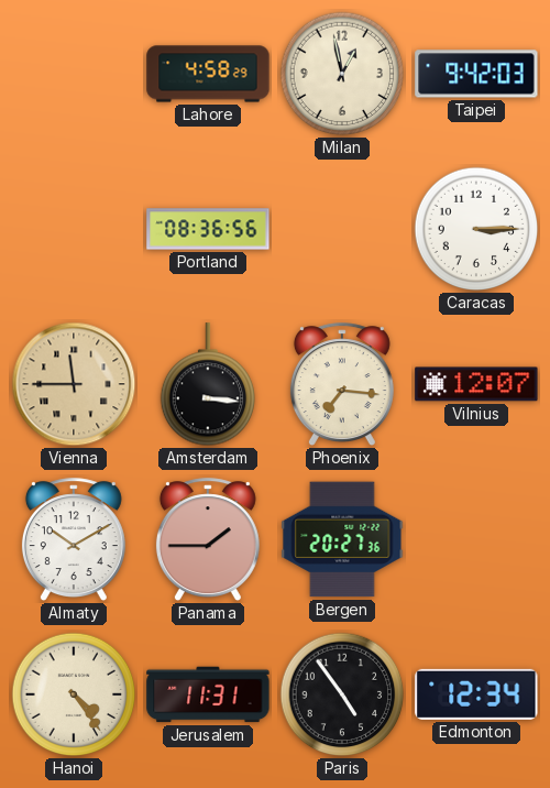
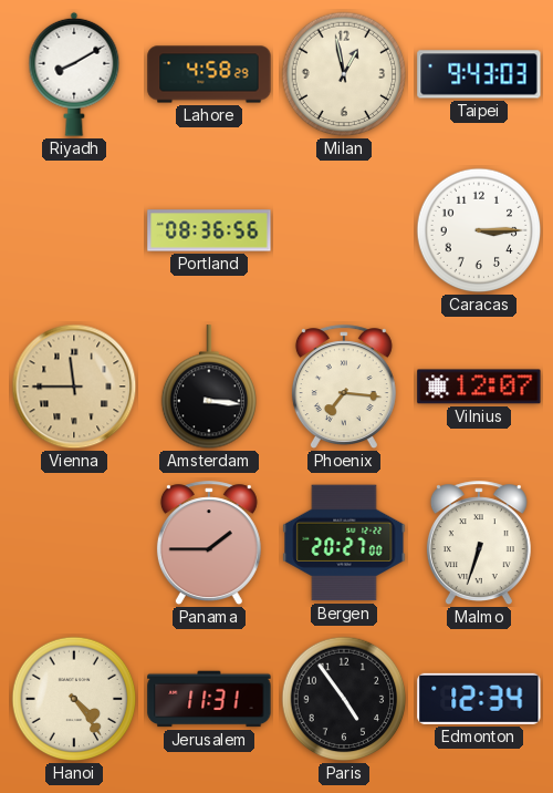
Riyadh: none -> 8:10
Taipei: 9:42 -> 9:43
Almaty: 10:10 -> none
Bergen: 20:27:36 -> 20:27:00
Malmo: none -> 6:33
